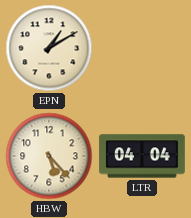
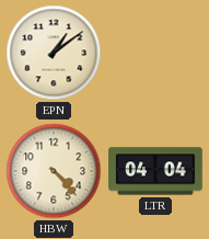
EPN: 1:10 -> 1:09
HBW: 5:23 -> 4:23
